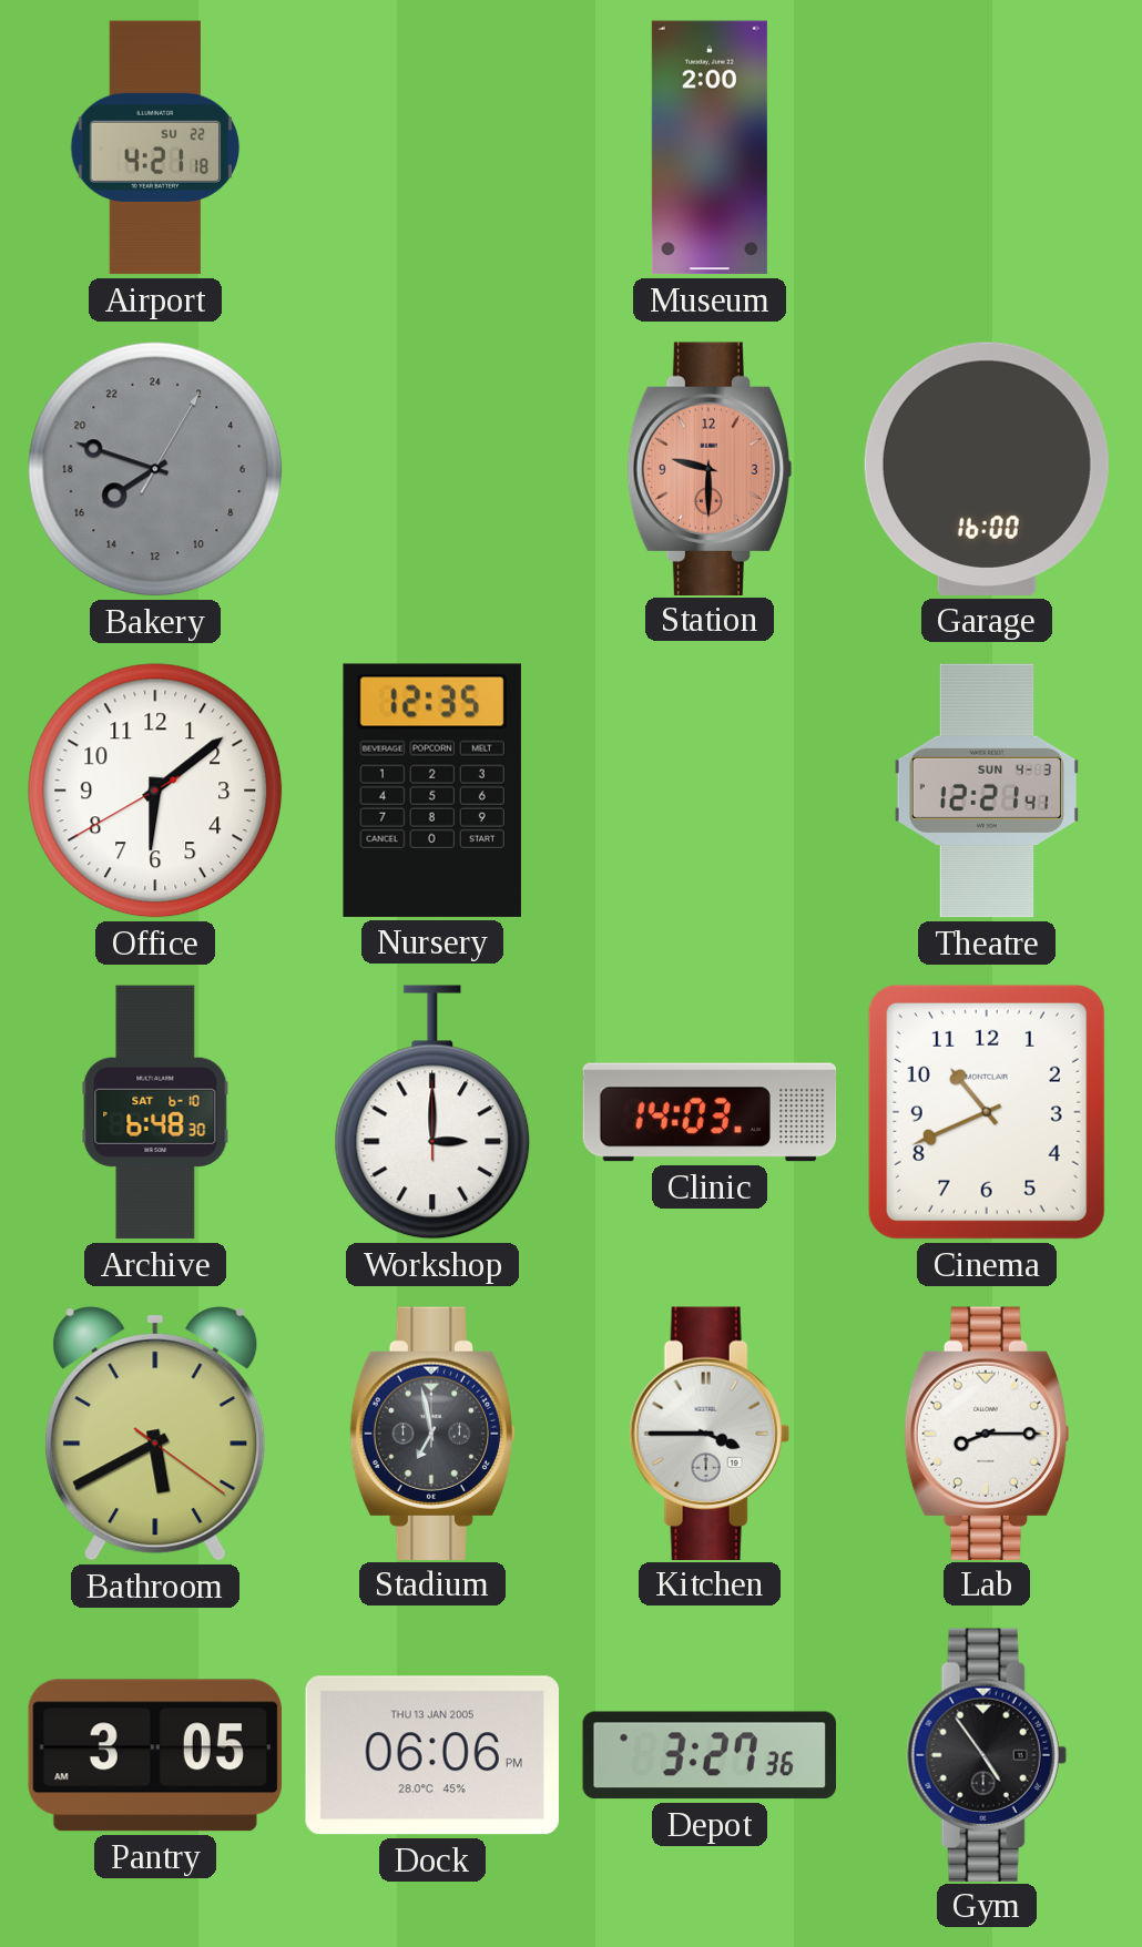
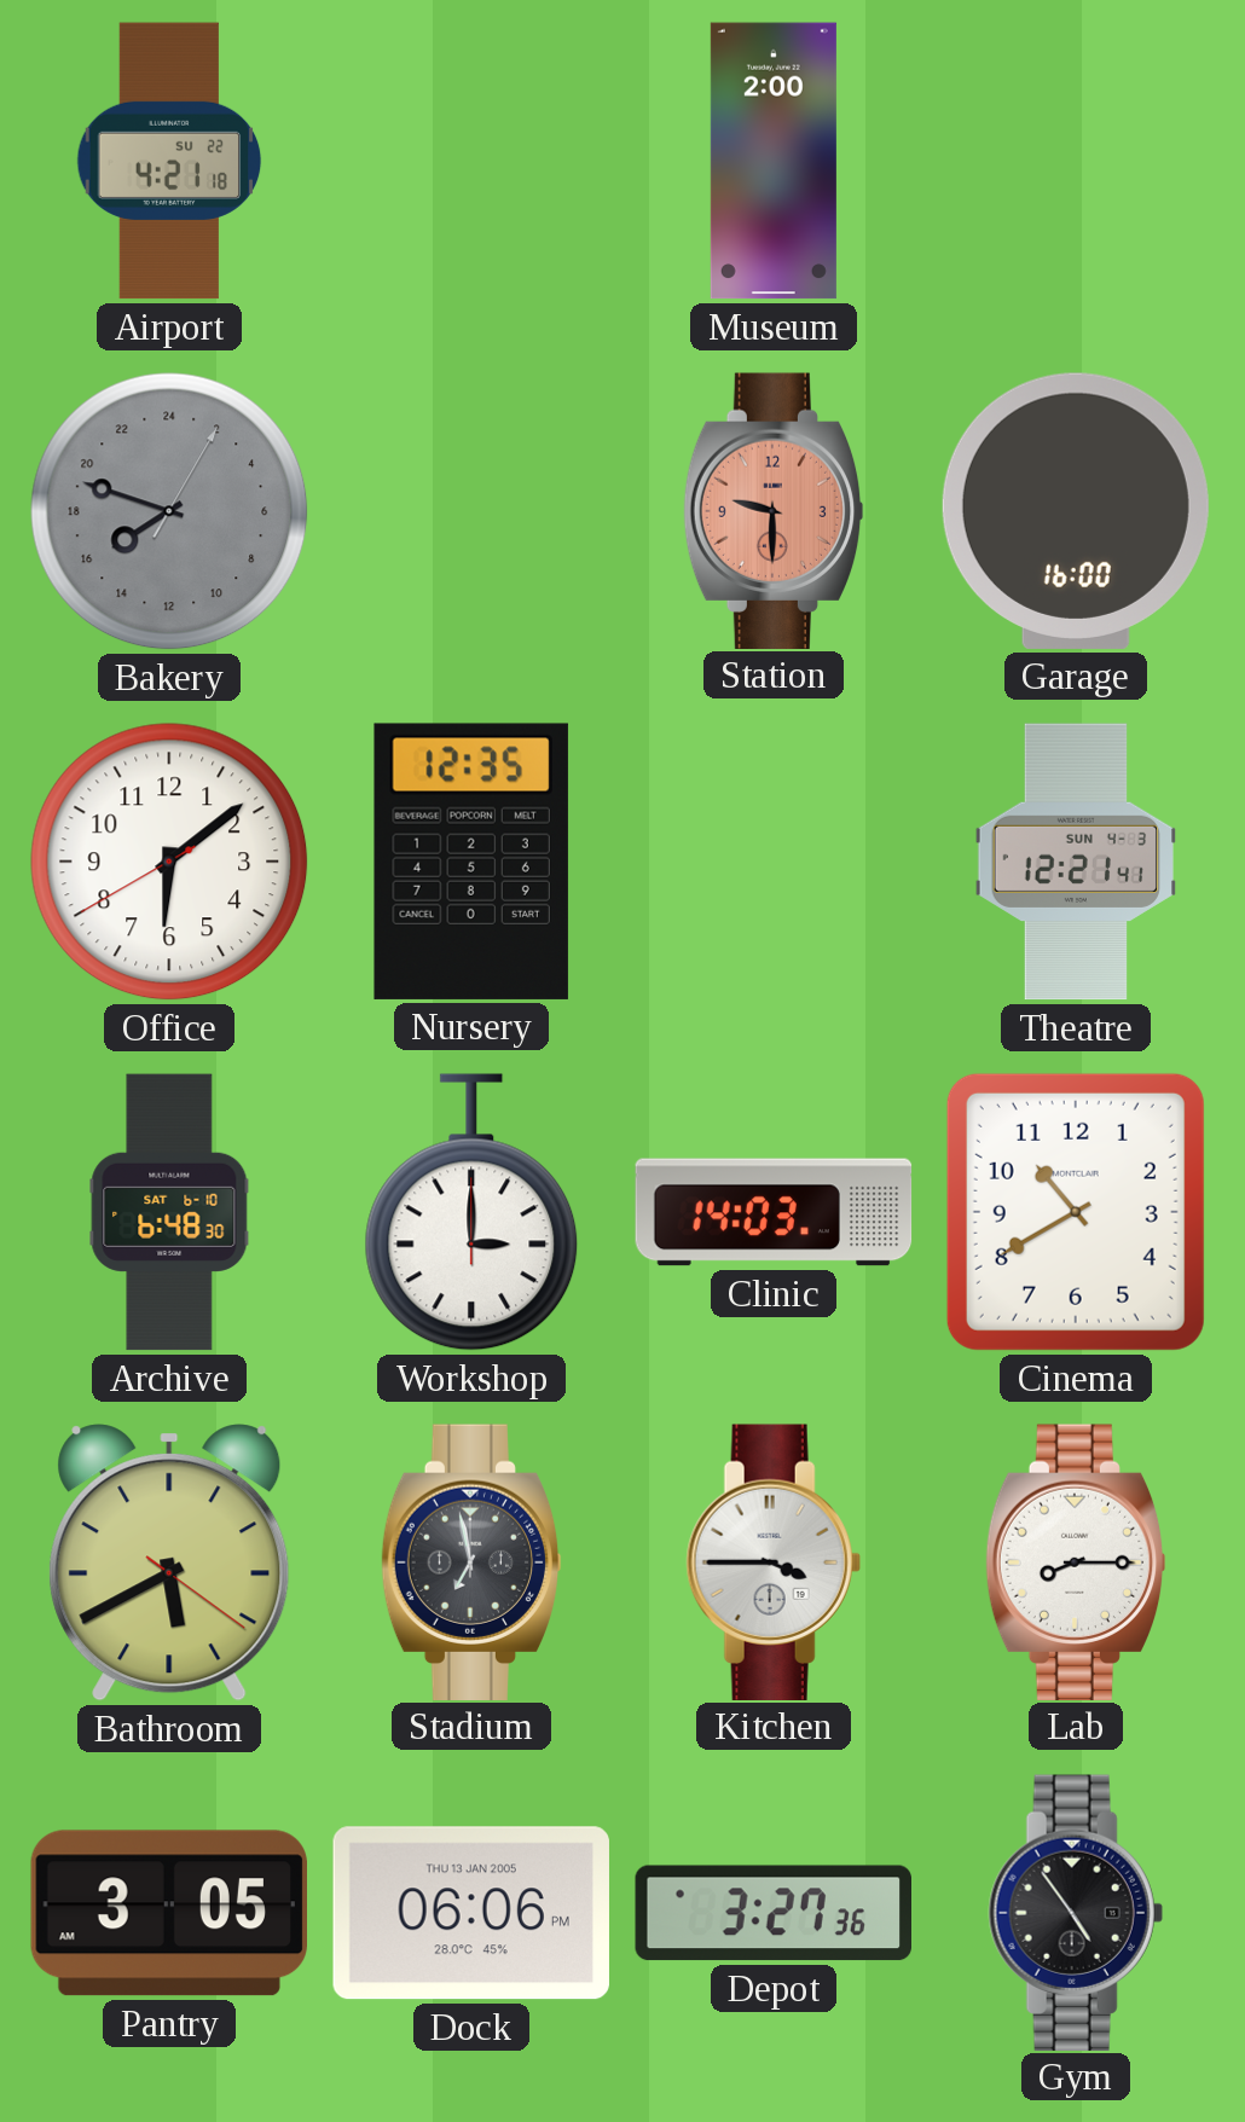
Cinema: 10:41 -> 10:40
